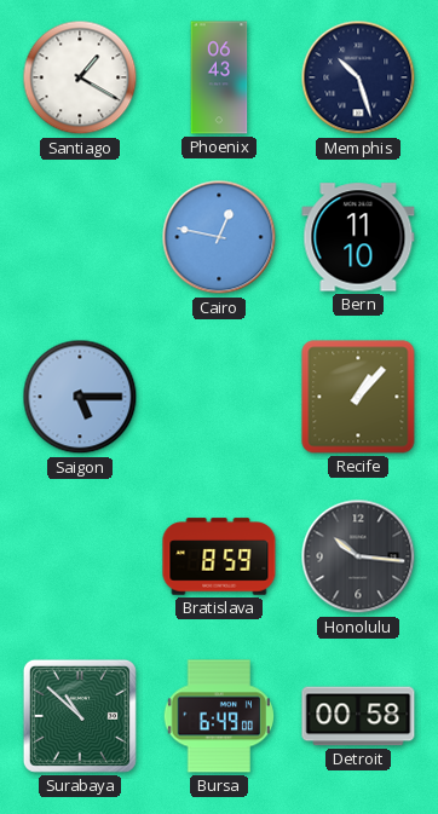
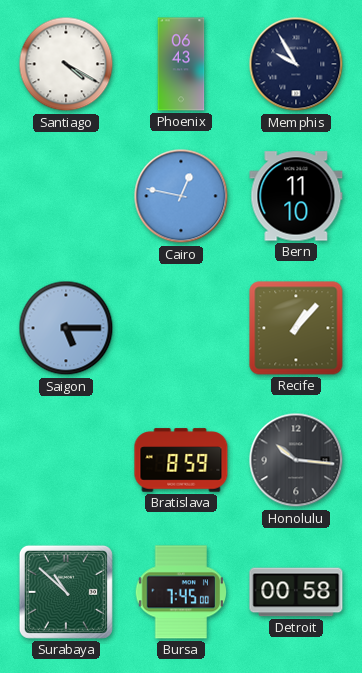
Santiago: 1:20 -> 4:20
Memphis: 10:27 -> 9:55
Bursa: 6:49 -> 7:45
